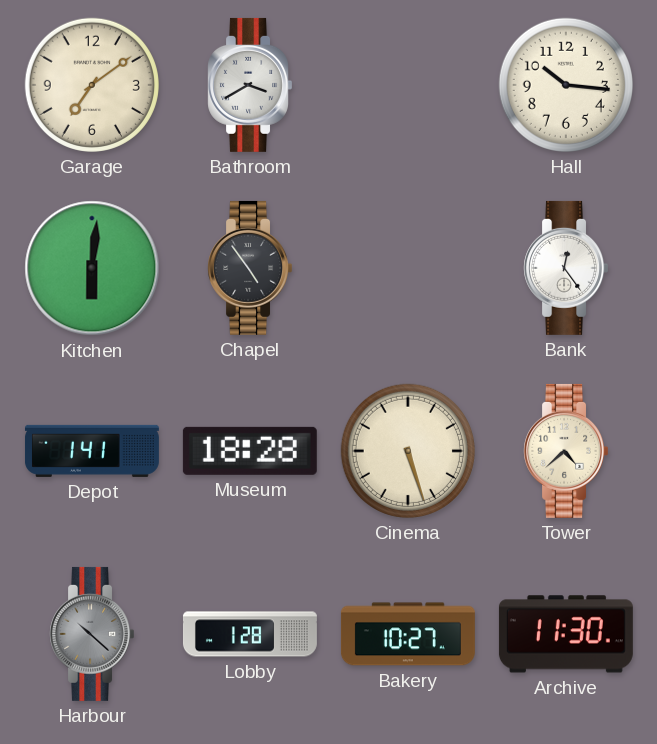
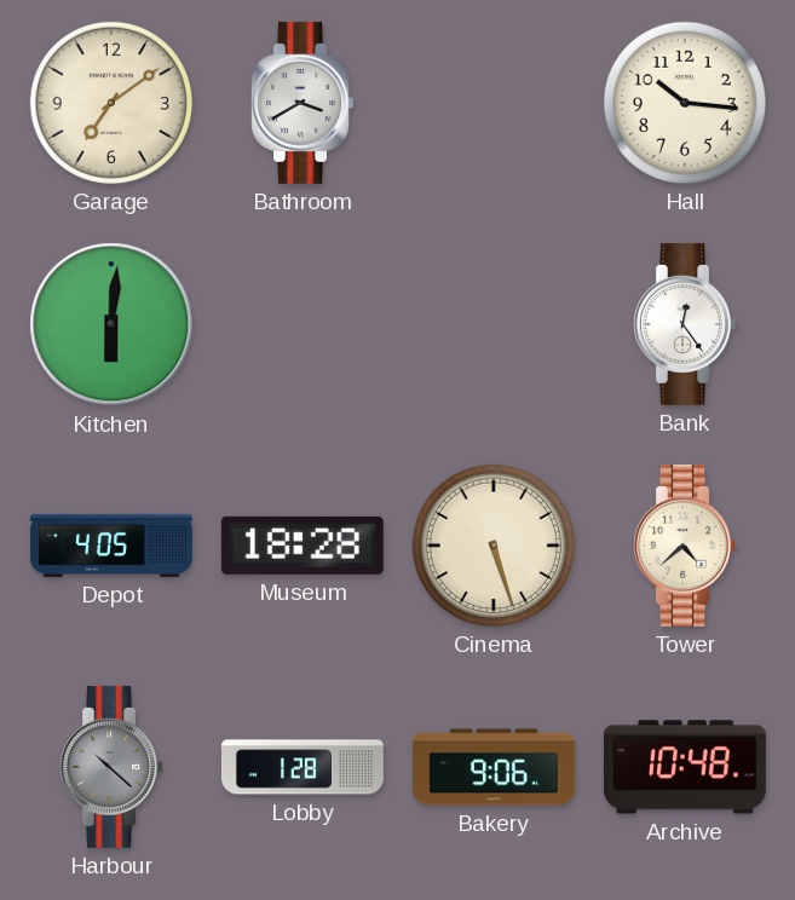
Chapel: 4:54 -> none
Depot: 1:41 -> 4:05
Bakery: 10:27 -> 9:06
Archive: 11:30 -> 10:48
